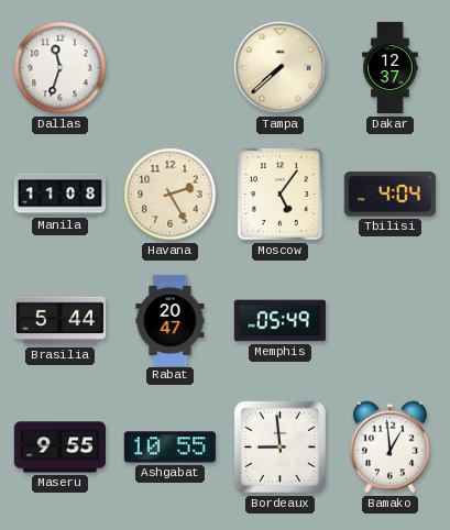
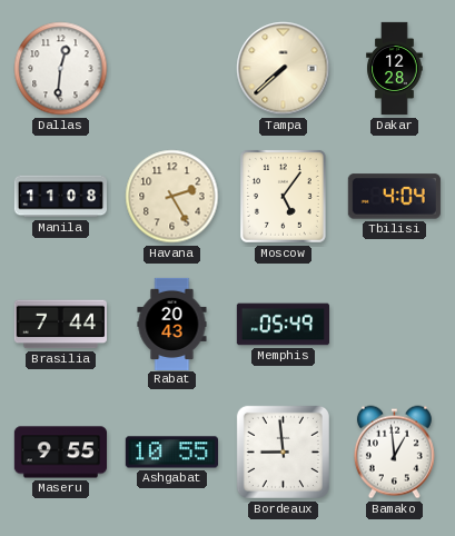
Dallas: 11:33 -> 12:31
Dakar: 12:37 -> 12:28
Brasilia: 5:44 -> 7:44
Rabat: 20:47 -> 20:43
